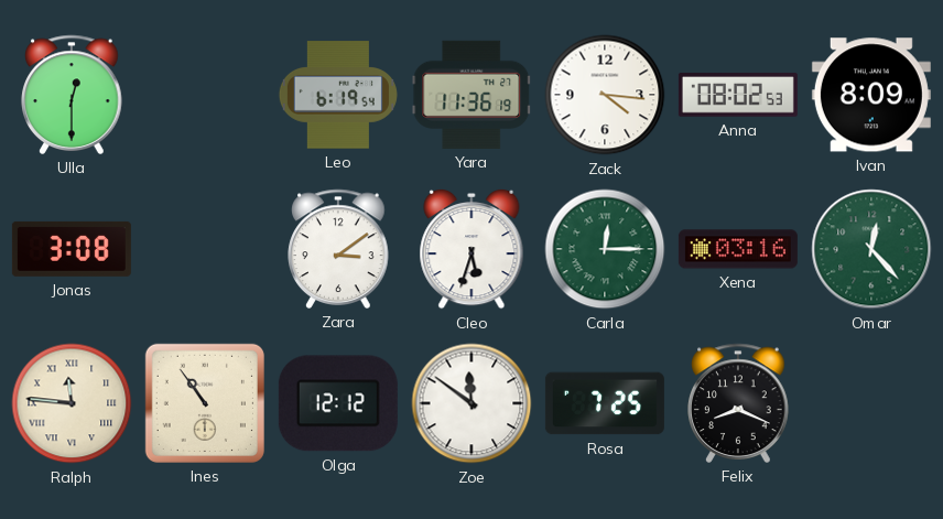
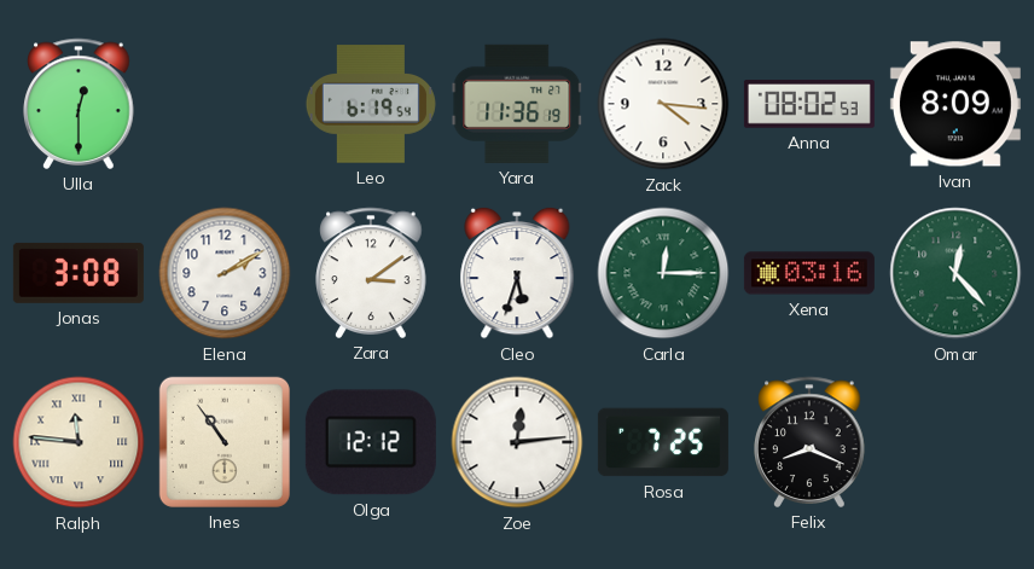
Elena: none -> 2:10
Zoe: 11:51 -> 12:14
